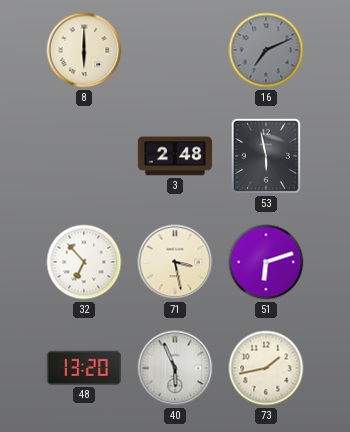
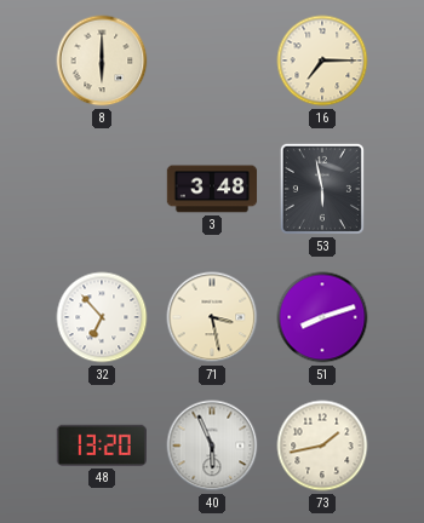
16: 7:11 -> 7:15
16 dial: grey -> cream
3: 2:48 -> 3:48
51: 6:12 -> 8:12
